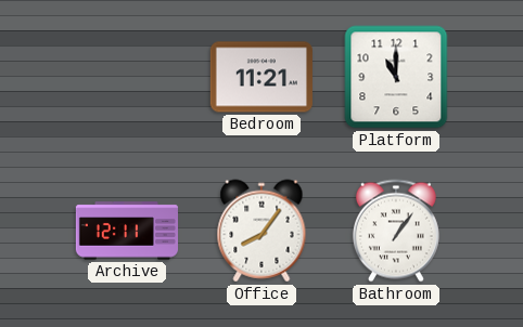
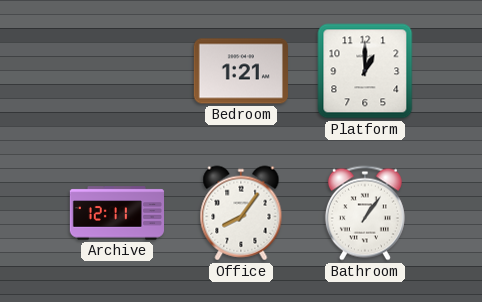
Bedroom: 11:21 -> 1:21
Platform: 11:00 -> 1:00
